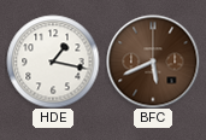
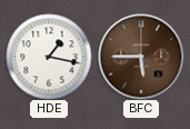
BFC: 5:41 -> 5:45
